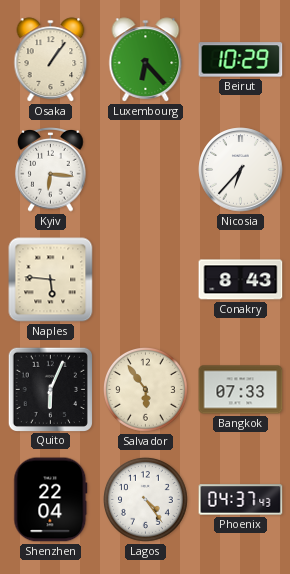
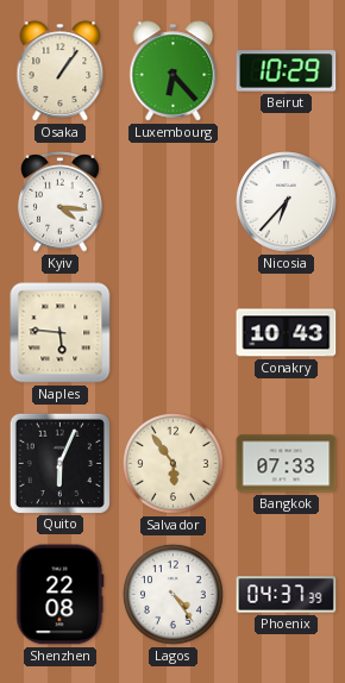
Kyiv: 6:16 -> 4:16
Conakry: 8:43 -> 10:43
Shenzhen: 22:04 -> 22:08
Phoenix: 04:37:43 -> 04:37:39
